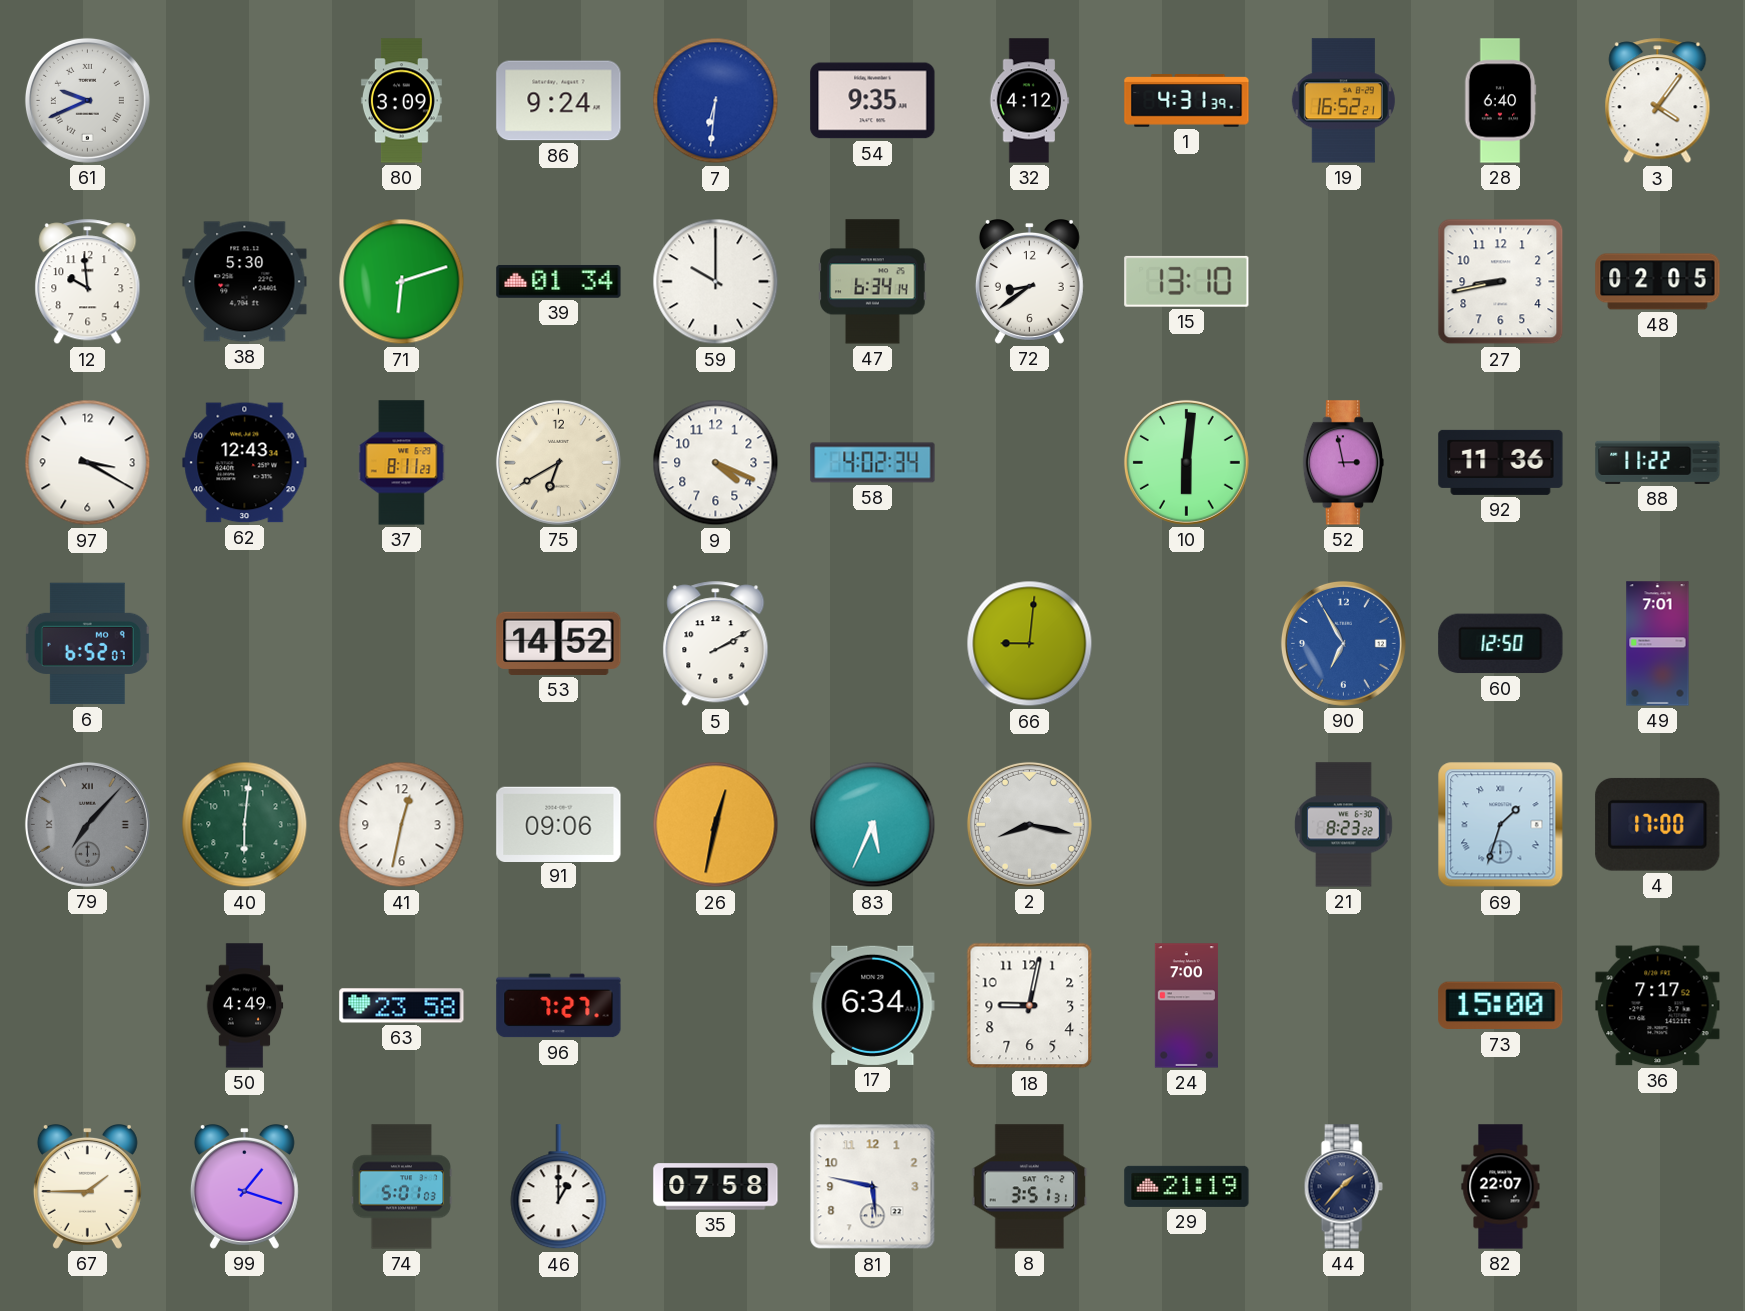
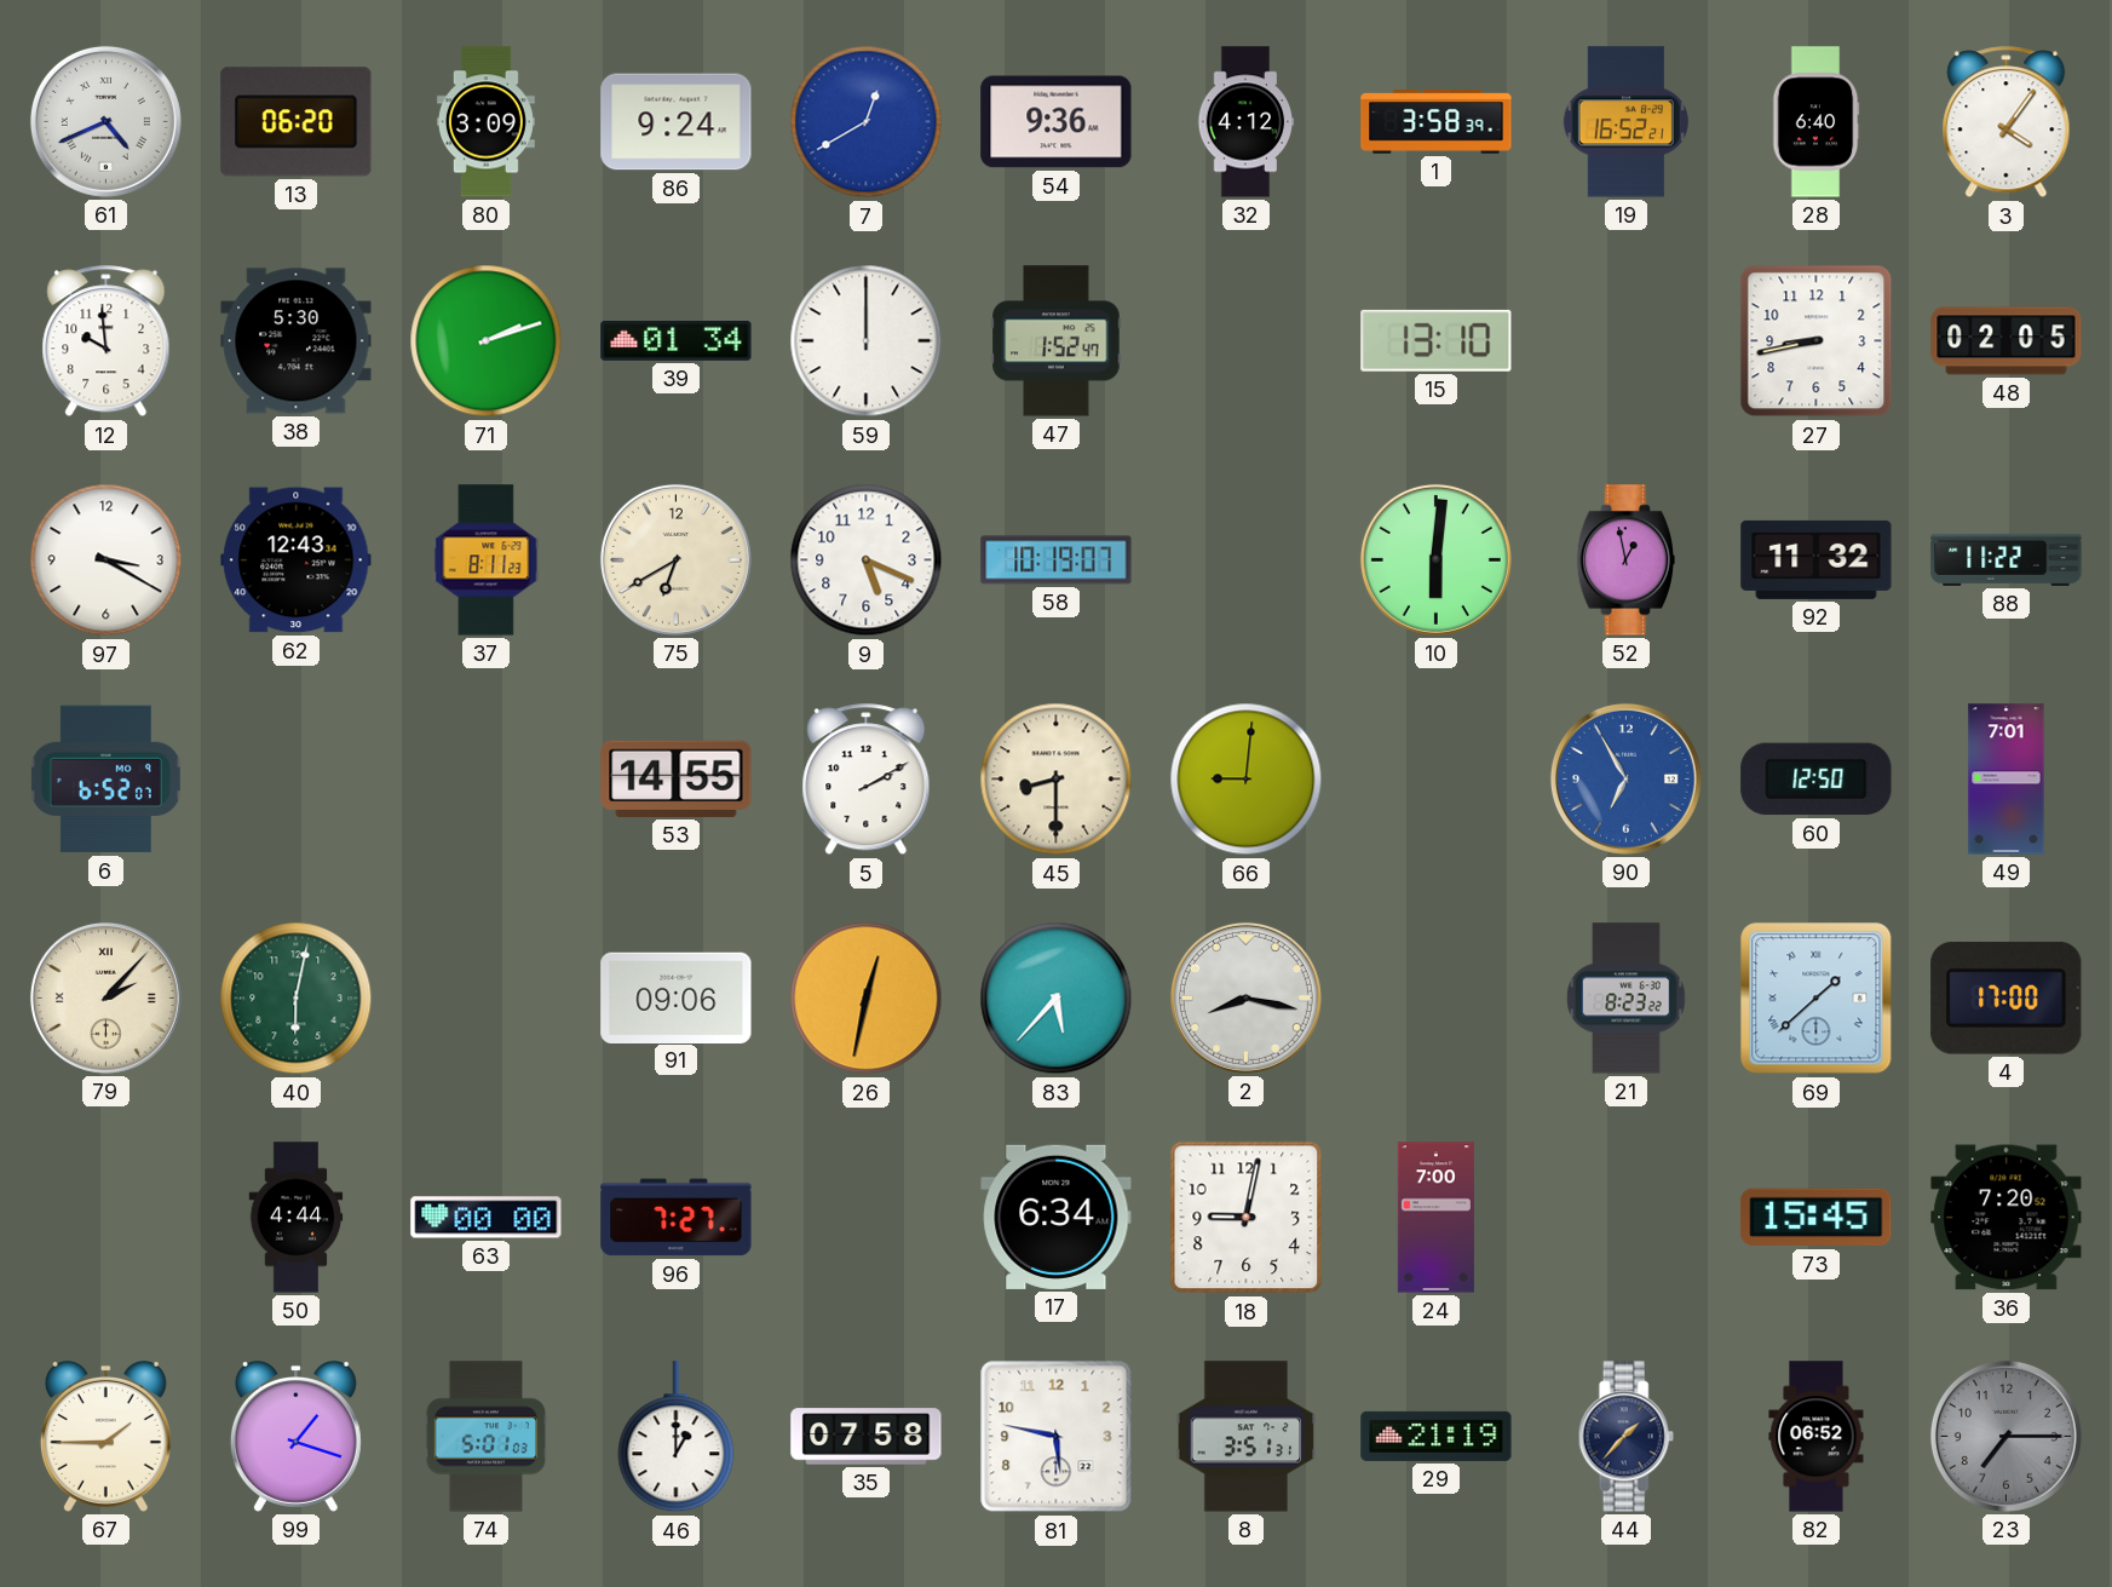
61: 9:41 -> 4:41
13: none -> 06:20
7: 6:31 -> 12:40
54: 9:35 -> 9:36
1: 4:31 -> 3:58
71: 6:12 -> 2:12
59: 10:00 -> 12:00
47: 6:34 -> 1:52
72: 8:39 -> none
9: 4:19 -> 5:19
58: 4:02 -> 10:19
52: 2:58 -> 12:58
92: 11:36 -> 11:32
53: 14:52 -> 14:55
45: none -> 8:30
79: 7:07 -> 2:07
79 dial: grey -> cream
40: 6:01 -> 6:02
41: 12:32 -> none
83: 5:34 -> 5:37
69: 1:33 -> 1:38
50: 4:49 -> 4:44
63: 23:58 -> 00:00
73: 15:00 -> 15:45
36: 7:17 -> 7:20
82: 22:07 -> 06:52
23: none -> 7:15
